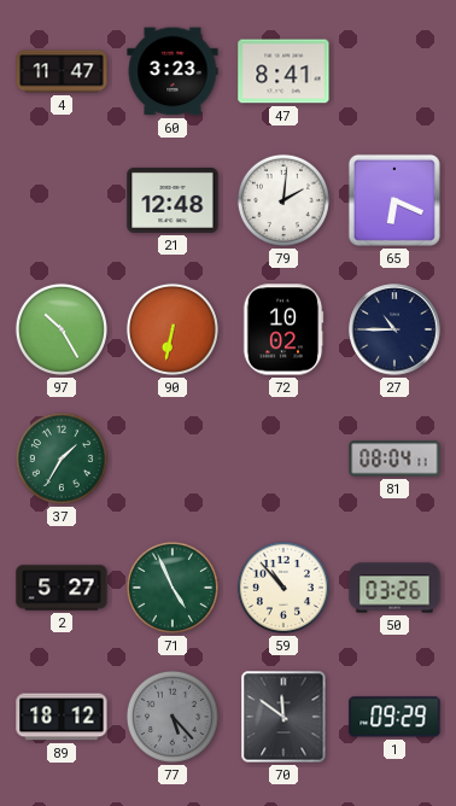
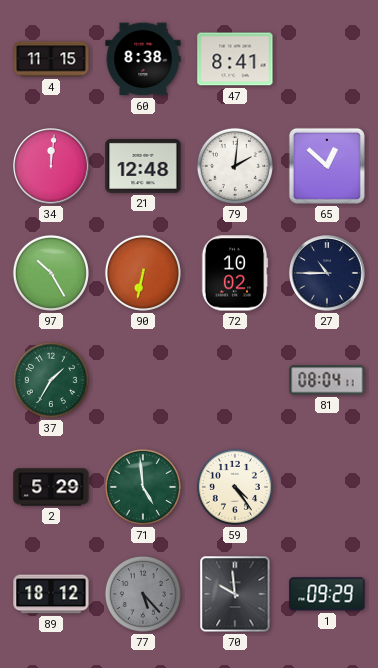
4: 11:47 -> 11:15
60: 3:23 -> 8:38
34: none -> 12:01
65: 6:19 -> 12:52
2: 5:27 -> 5:29
71: 4:56 -> 4:59
59: 10:53 -> 4:24
50: 03:26 -> none
70: 11:51 -> 9:59
